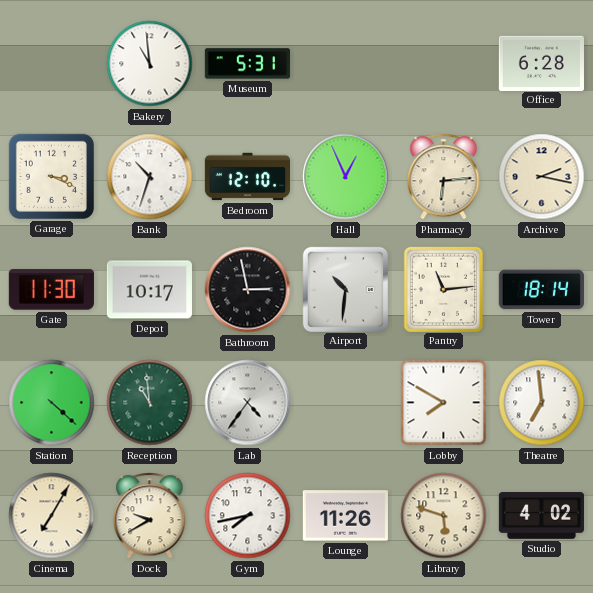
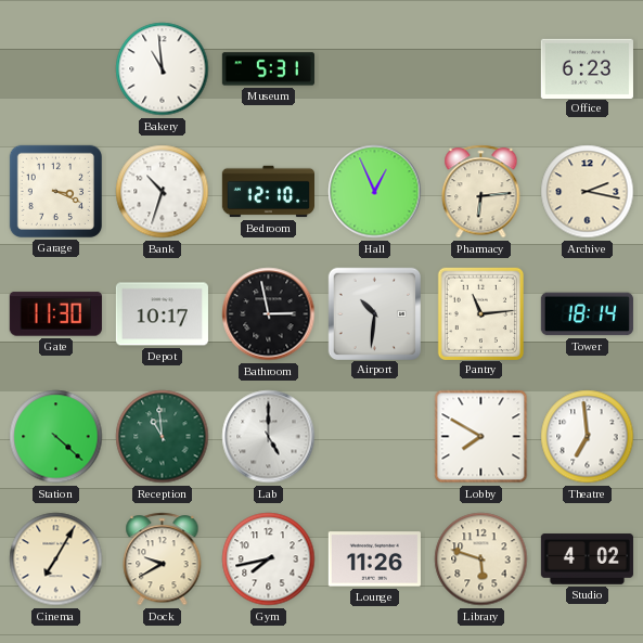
Office: 6:28 -> 6:23
Lab: 4:36 -> 5:00
